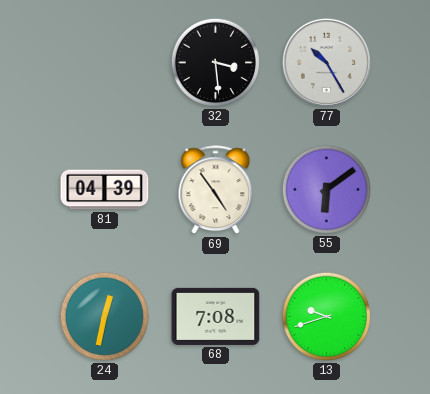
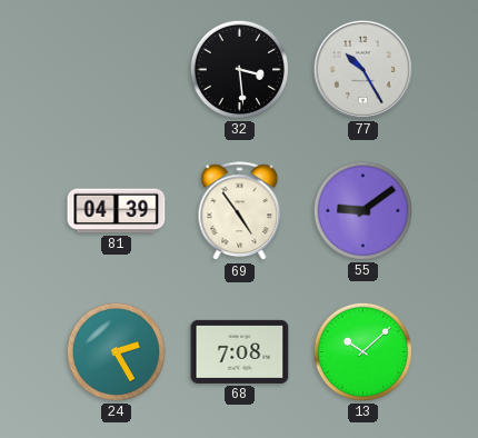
55: 6:09 -> 9:09
24: 12:32 -> 2:25
13: 9:42 -> 10:08
